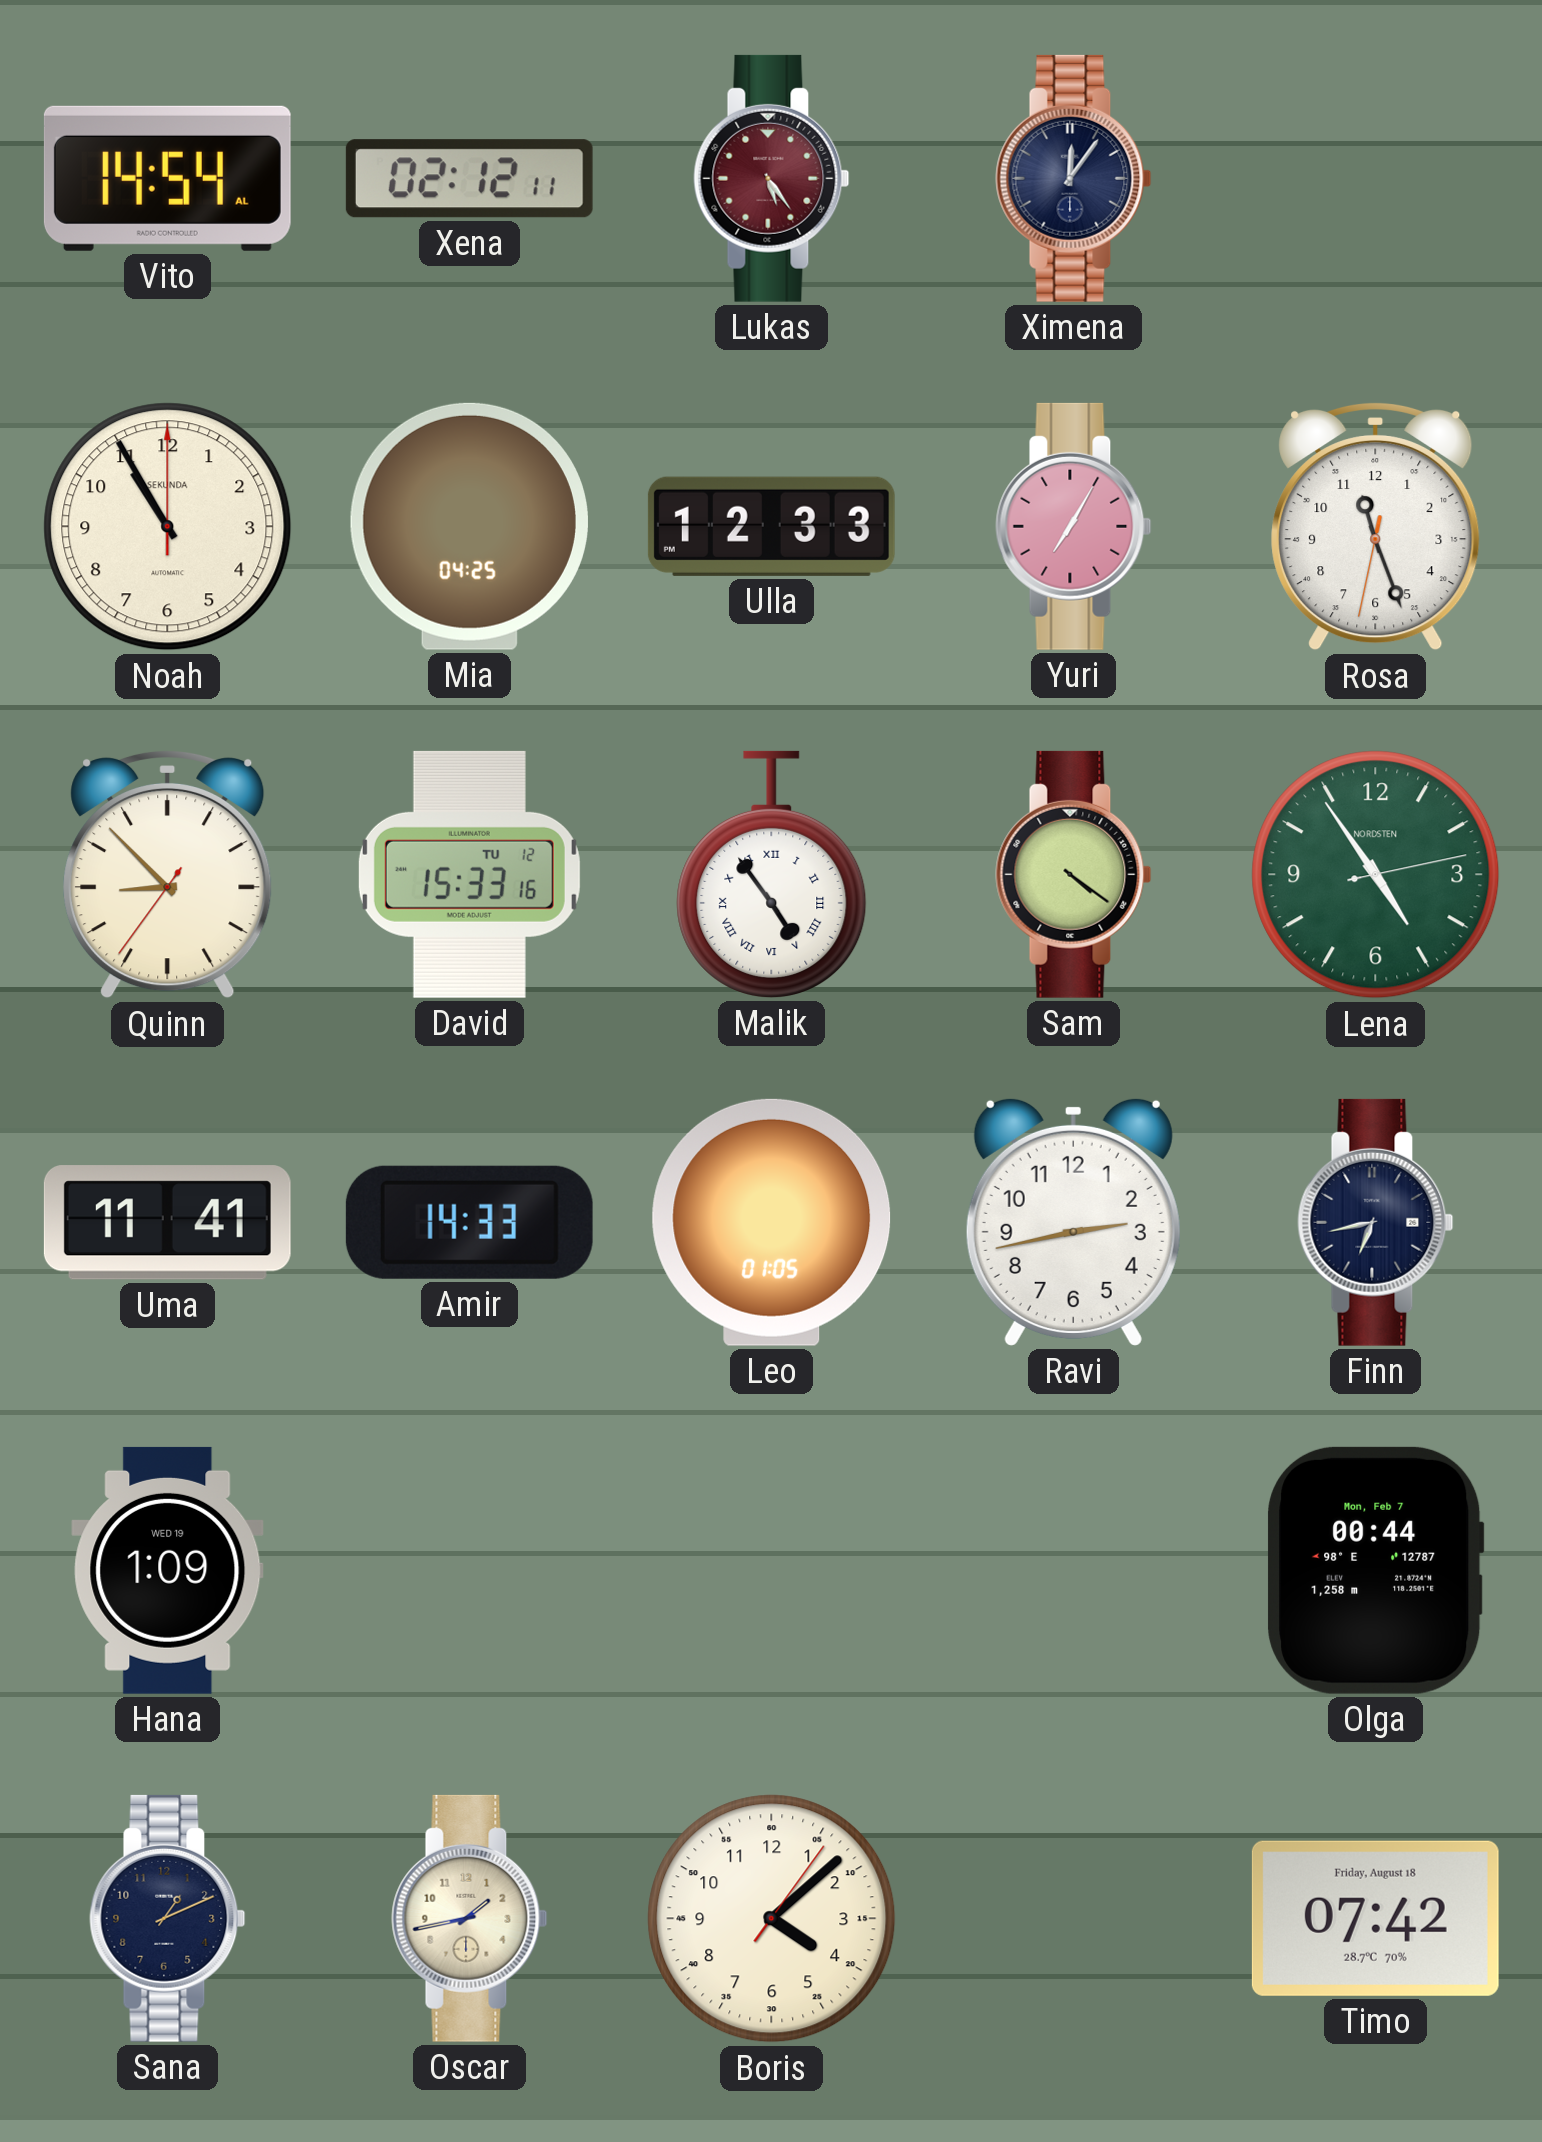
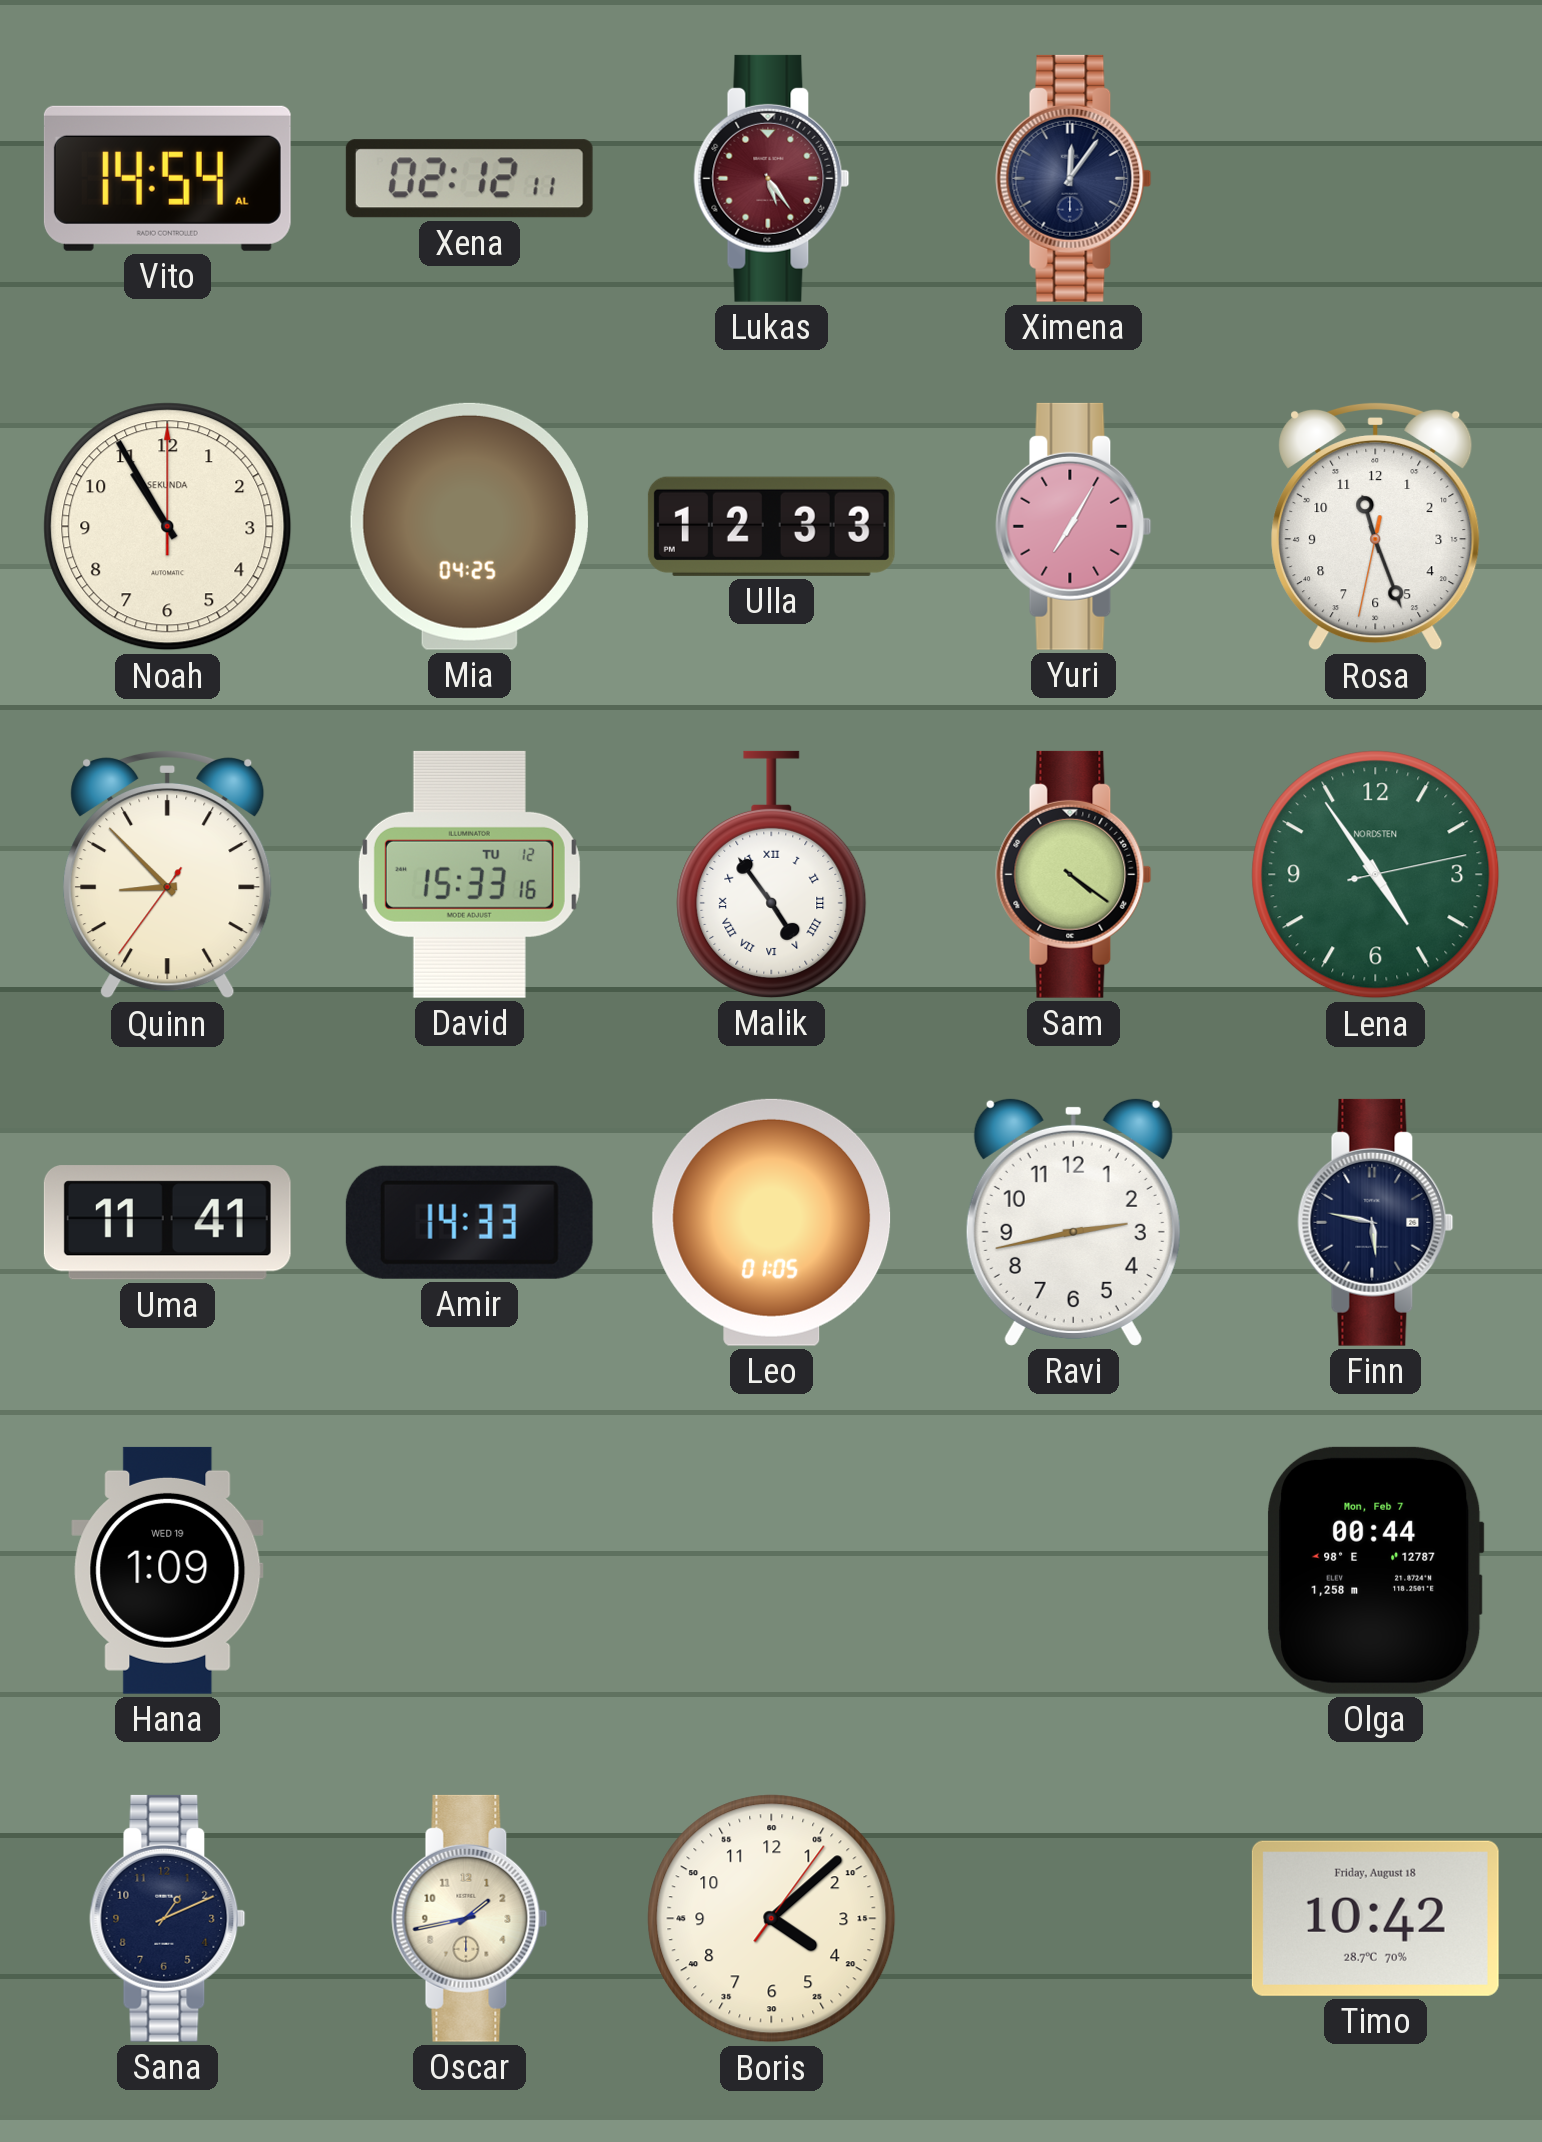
Finn: 6:43 -> 5:47
Timo: 07:42 -> 10:42
